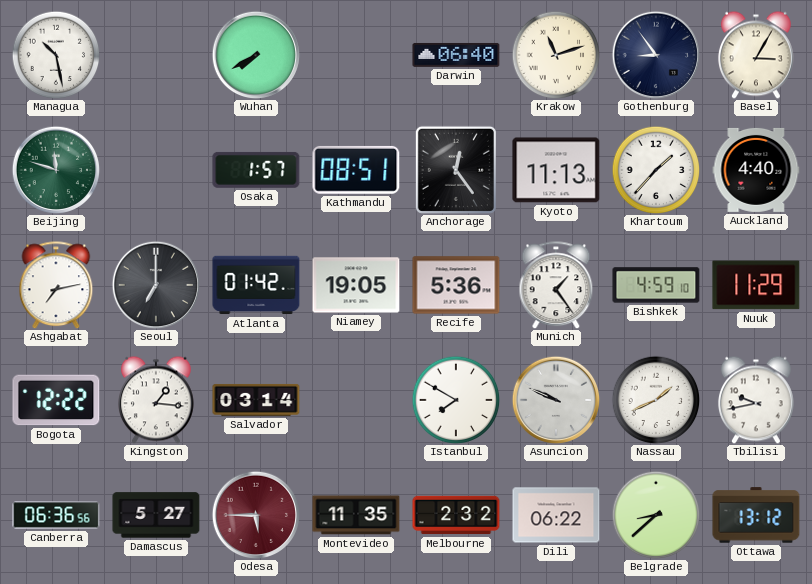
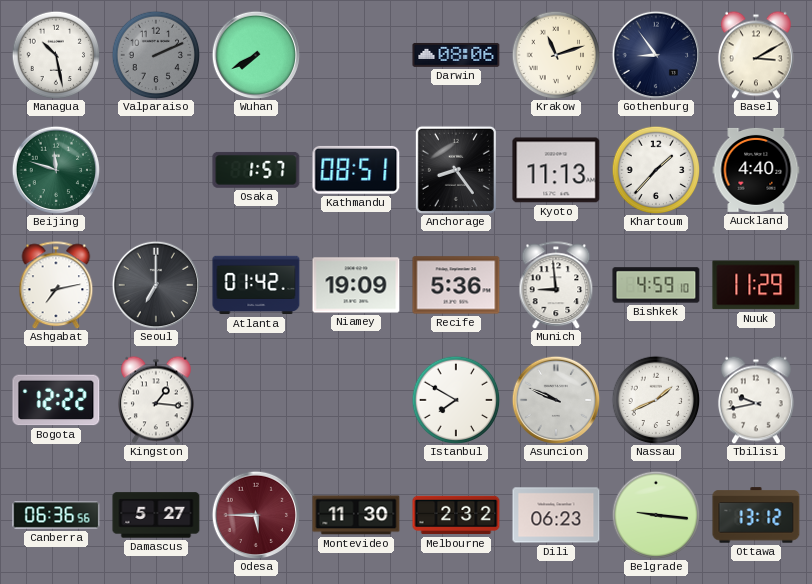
Valparaiso: none -> 2:11
Darwin: 06:40 -> 08:06
Basel: 3:05 -> 3:10
Anchorage: 12:24 -> 8:24
Niamey: 19:05 -> 19:09
Munich: 1:24 -> 8:59
Salvador: 03:14 -> none
Montevideo: 11:35 -> 11:30
Dili: 06:22 -> 06:23
Belgrade: 8:38 -> 9:16
